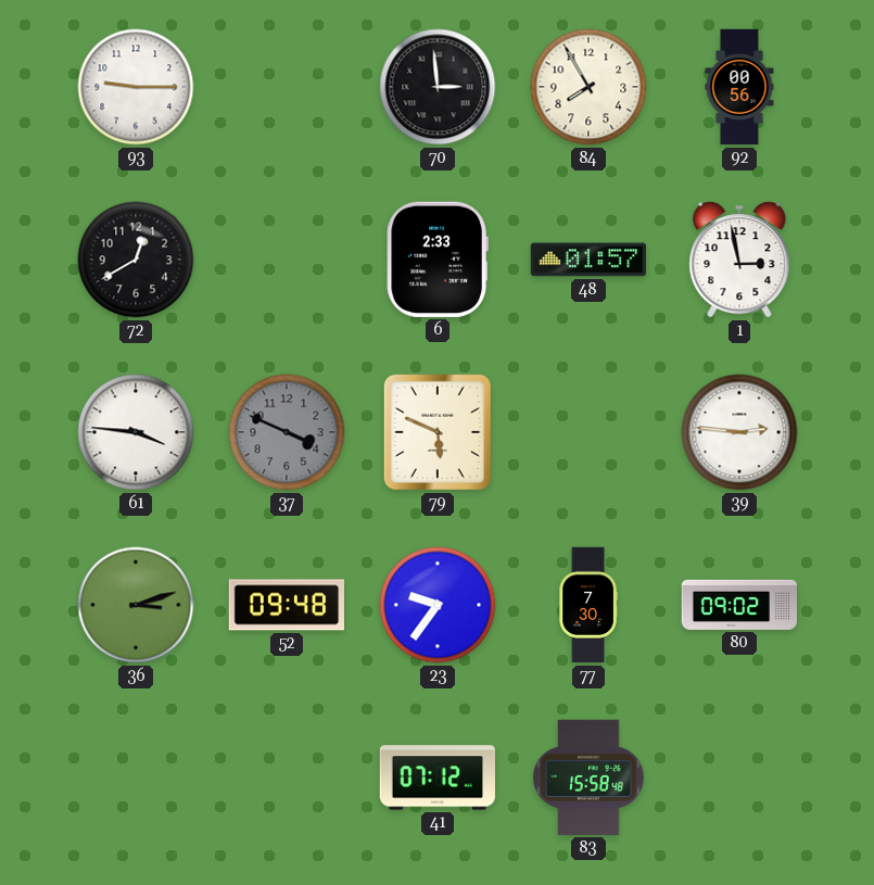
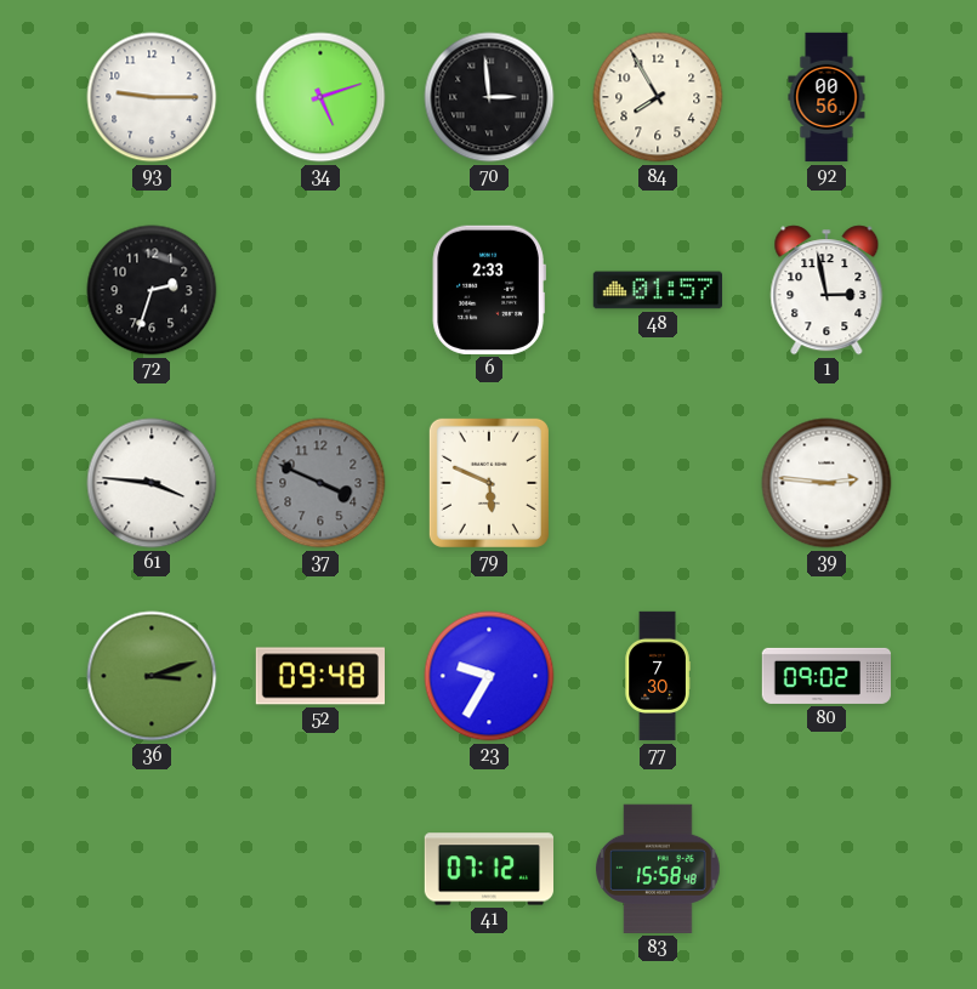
34: none -> 5:12
72: 12:40 -> 2:33
23: 9:36 -> 9:35
